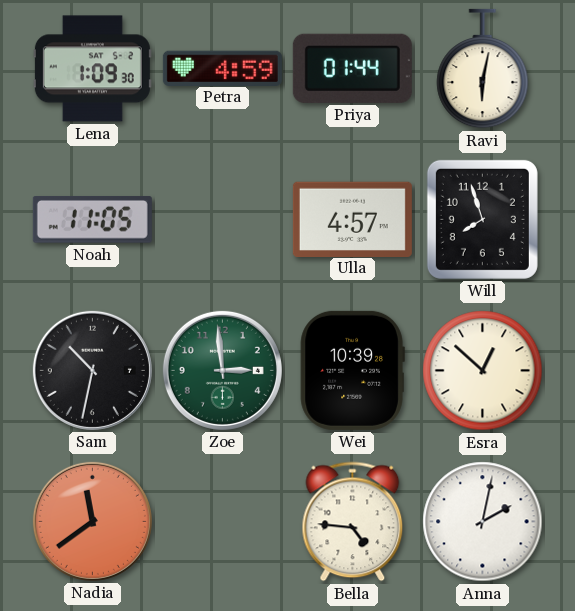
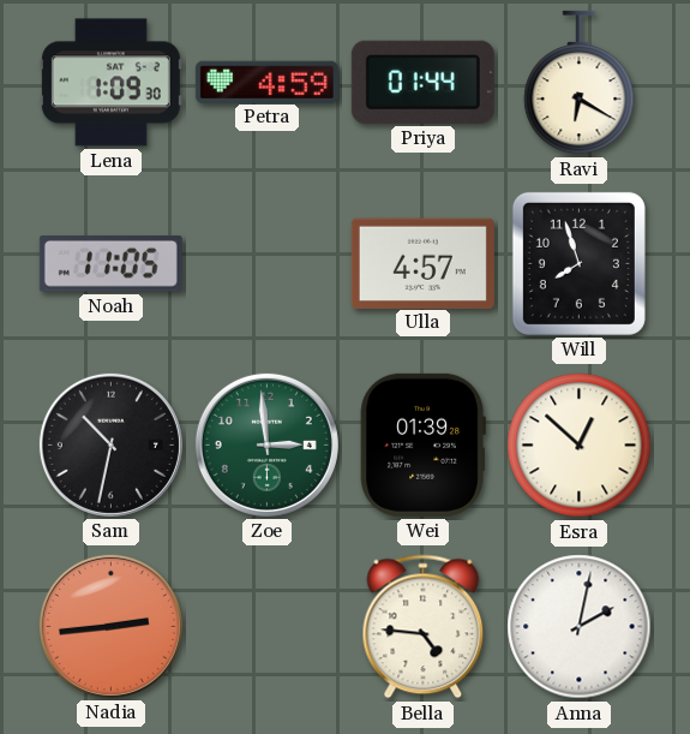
Ravi: 6:02 -> 6:20
Wei: 10:39 -> 01:39
Nadia: 11:39 -> 2:44
